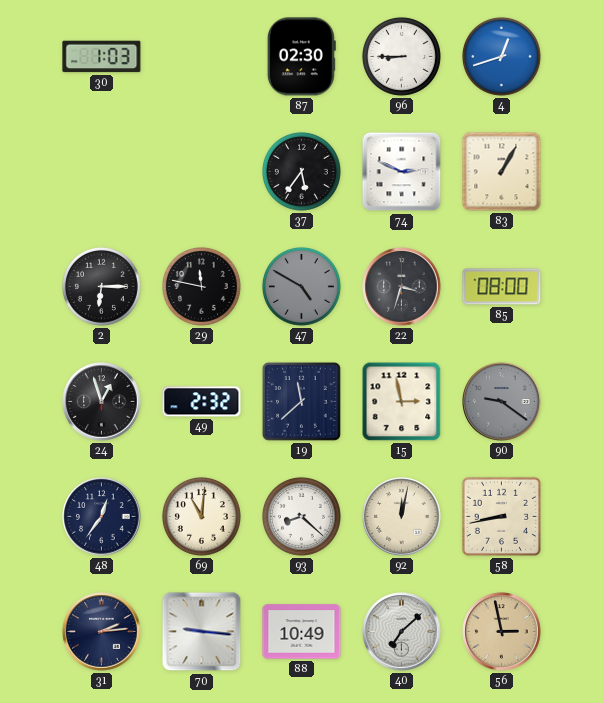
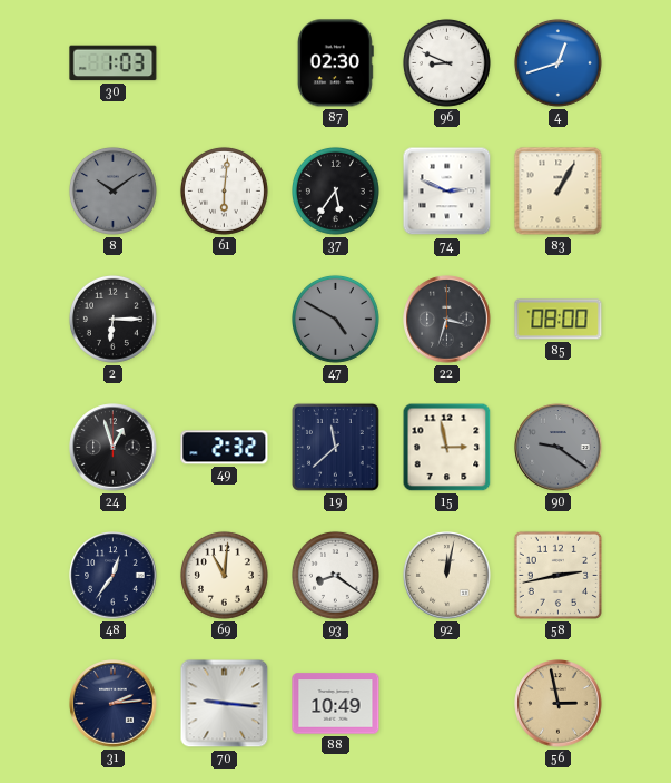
96: 8:45 -> 8:49
8: none -> 10:09
61: none -> 6:01
29: 11:47 -> none
93: 8:22 -> 8:21
58: 8:43 -> 2:43
40: 7:08 -> none
